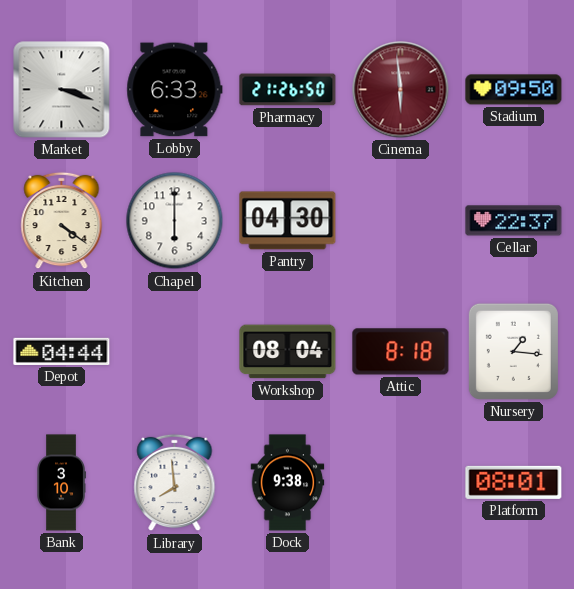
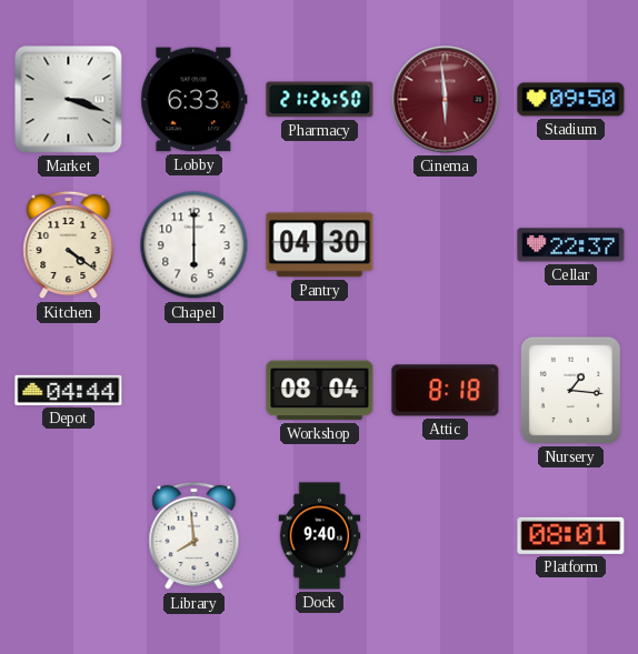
Bank: 3:10 -> none
Dock: 9:38 -> 9:40
